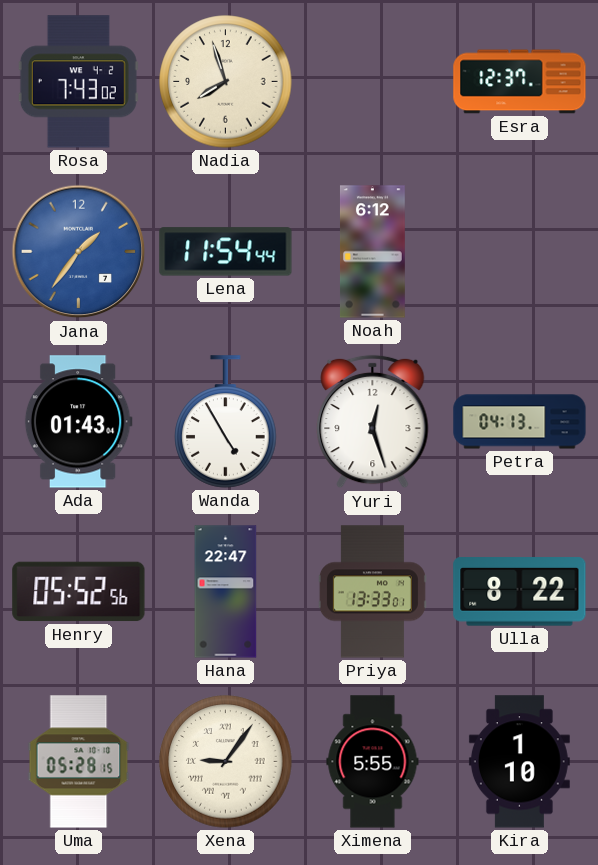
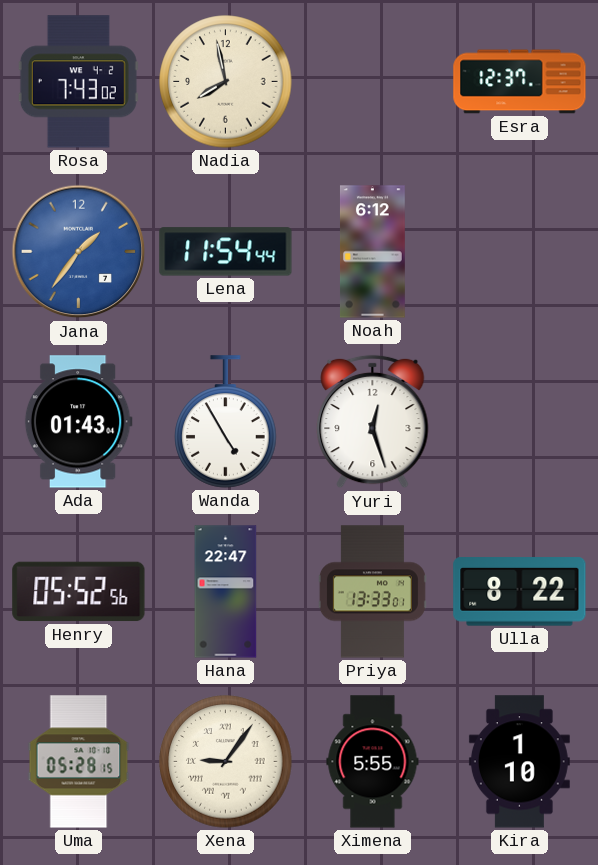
Nadia: 7:57 -> 7:58
Petra: 04:13 -> none
